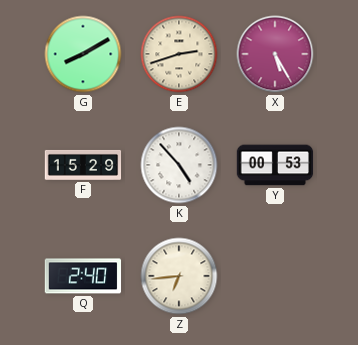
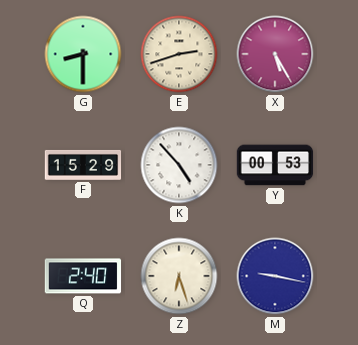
G: 8:10 -> 8:30
Z: 6:44 -> 6:27
M: none -> 9:17
